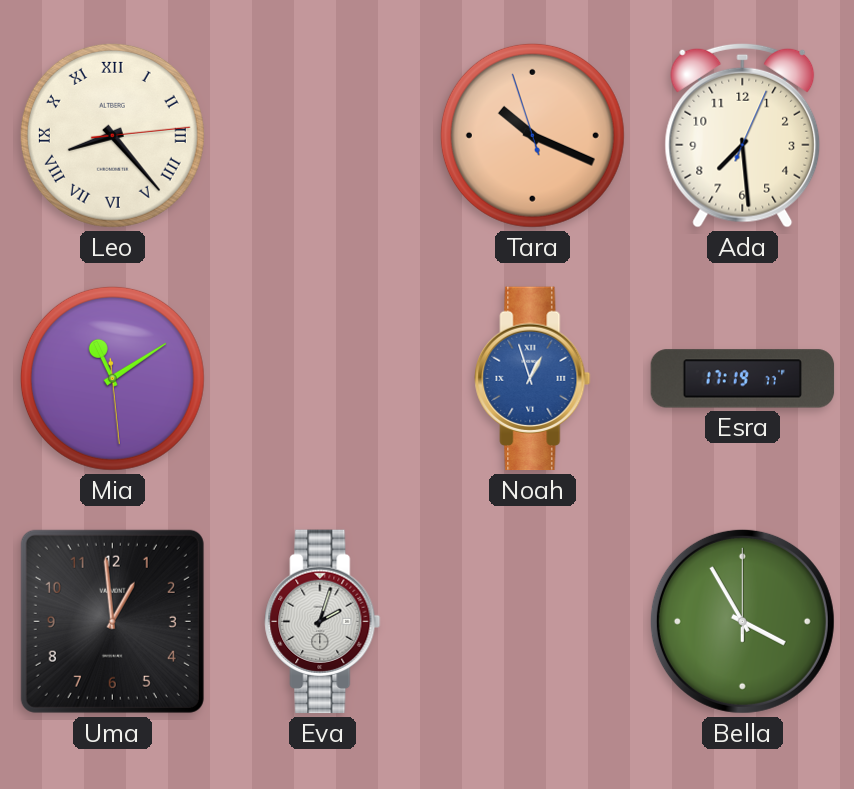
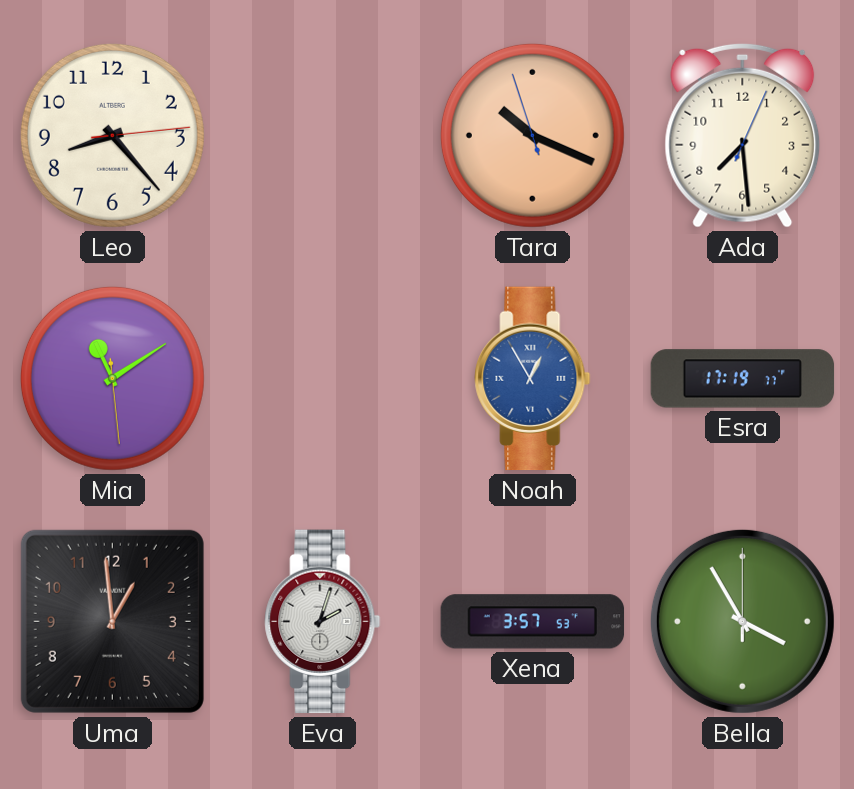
Leo numerals: Roman -> Arabic
Noah: 12:57 -> 12:55
Xena: none -> 3:57
